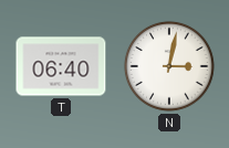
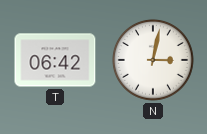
T: 06:40 -> 06:42
